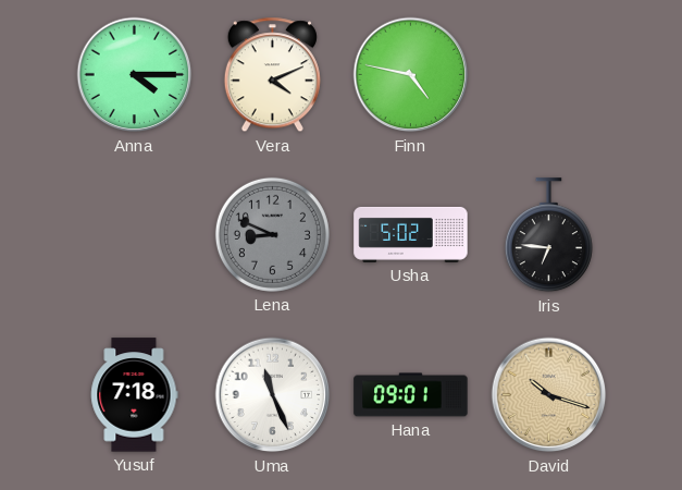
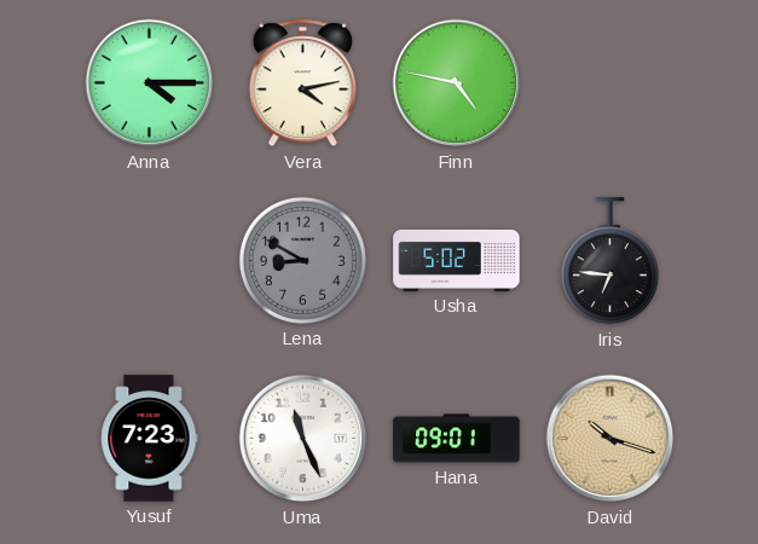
Vera: 4:11 -> 4:13
Lena: 8:49 -> 8:50
Yusuf: 7:18 -> 7:23
